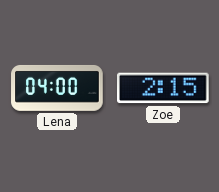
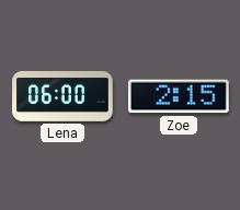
Lena: 04:00 -> 06:00
